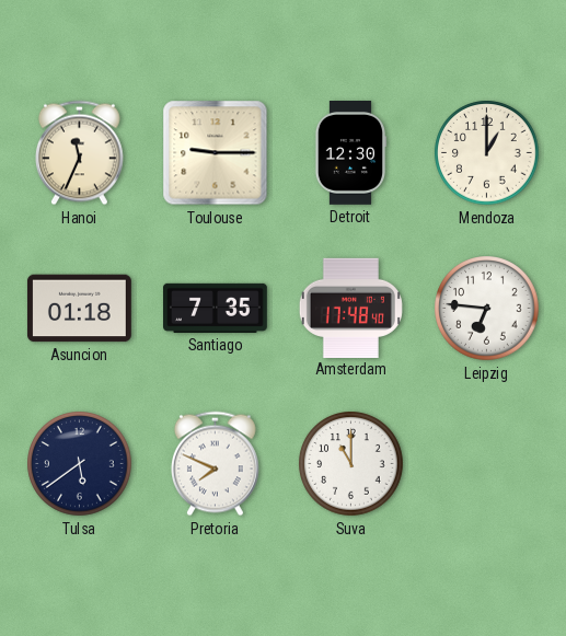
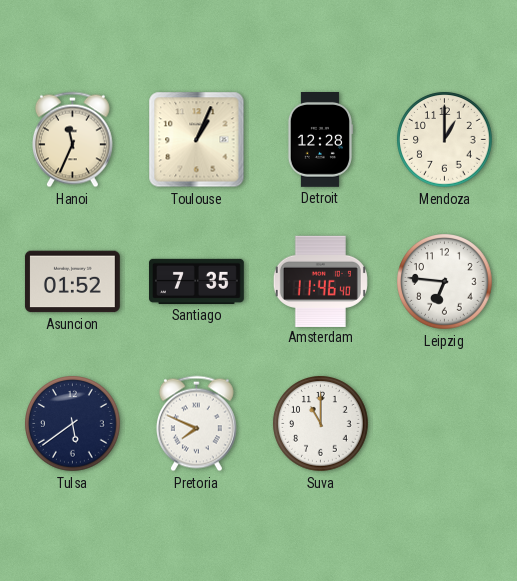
Toulouse: 9:15 -> 1:04
Detroit: 12:30 -> 12:28
Asuncion: 01:18 -> 01:52
Amsterdam: 17:48 -> 11:46
